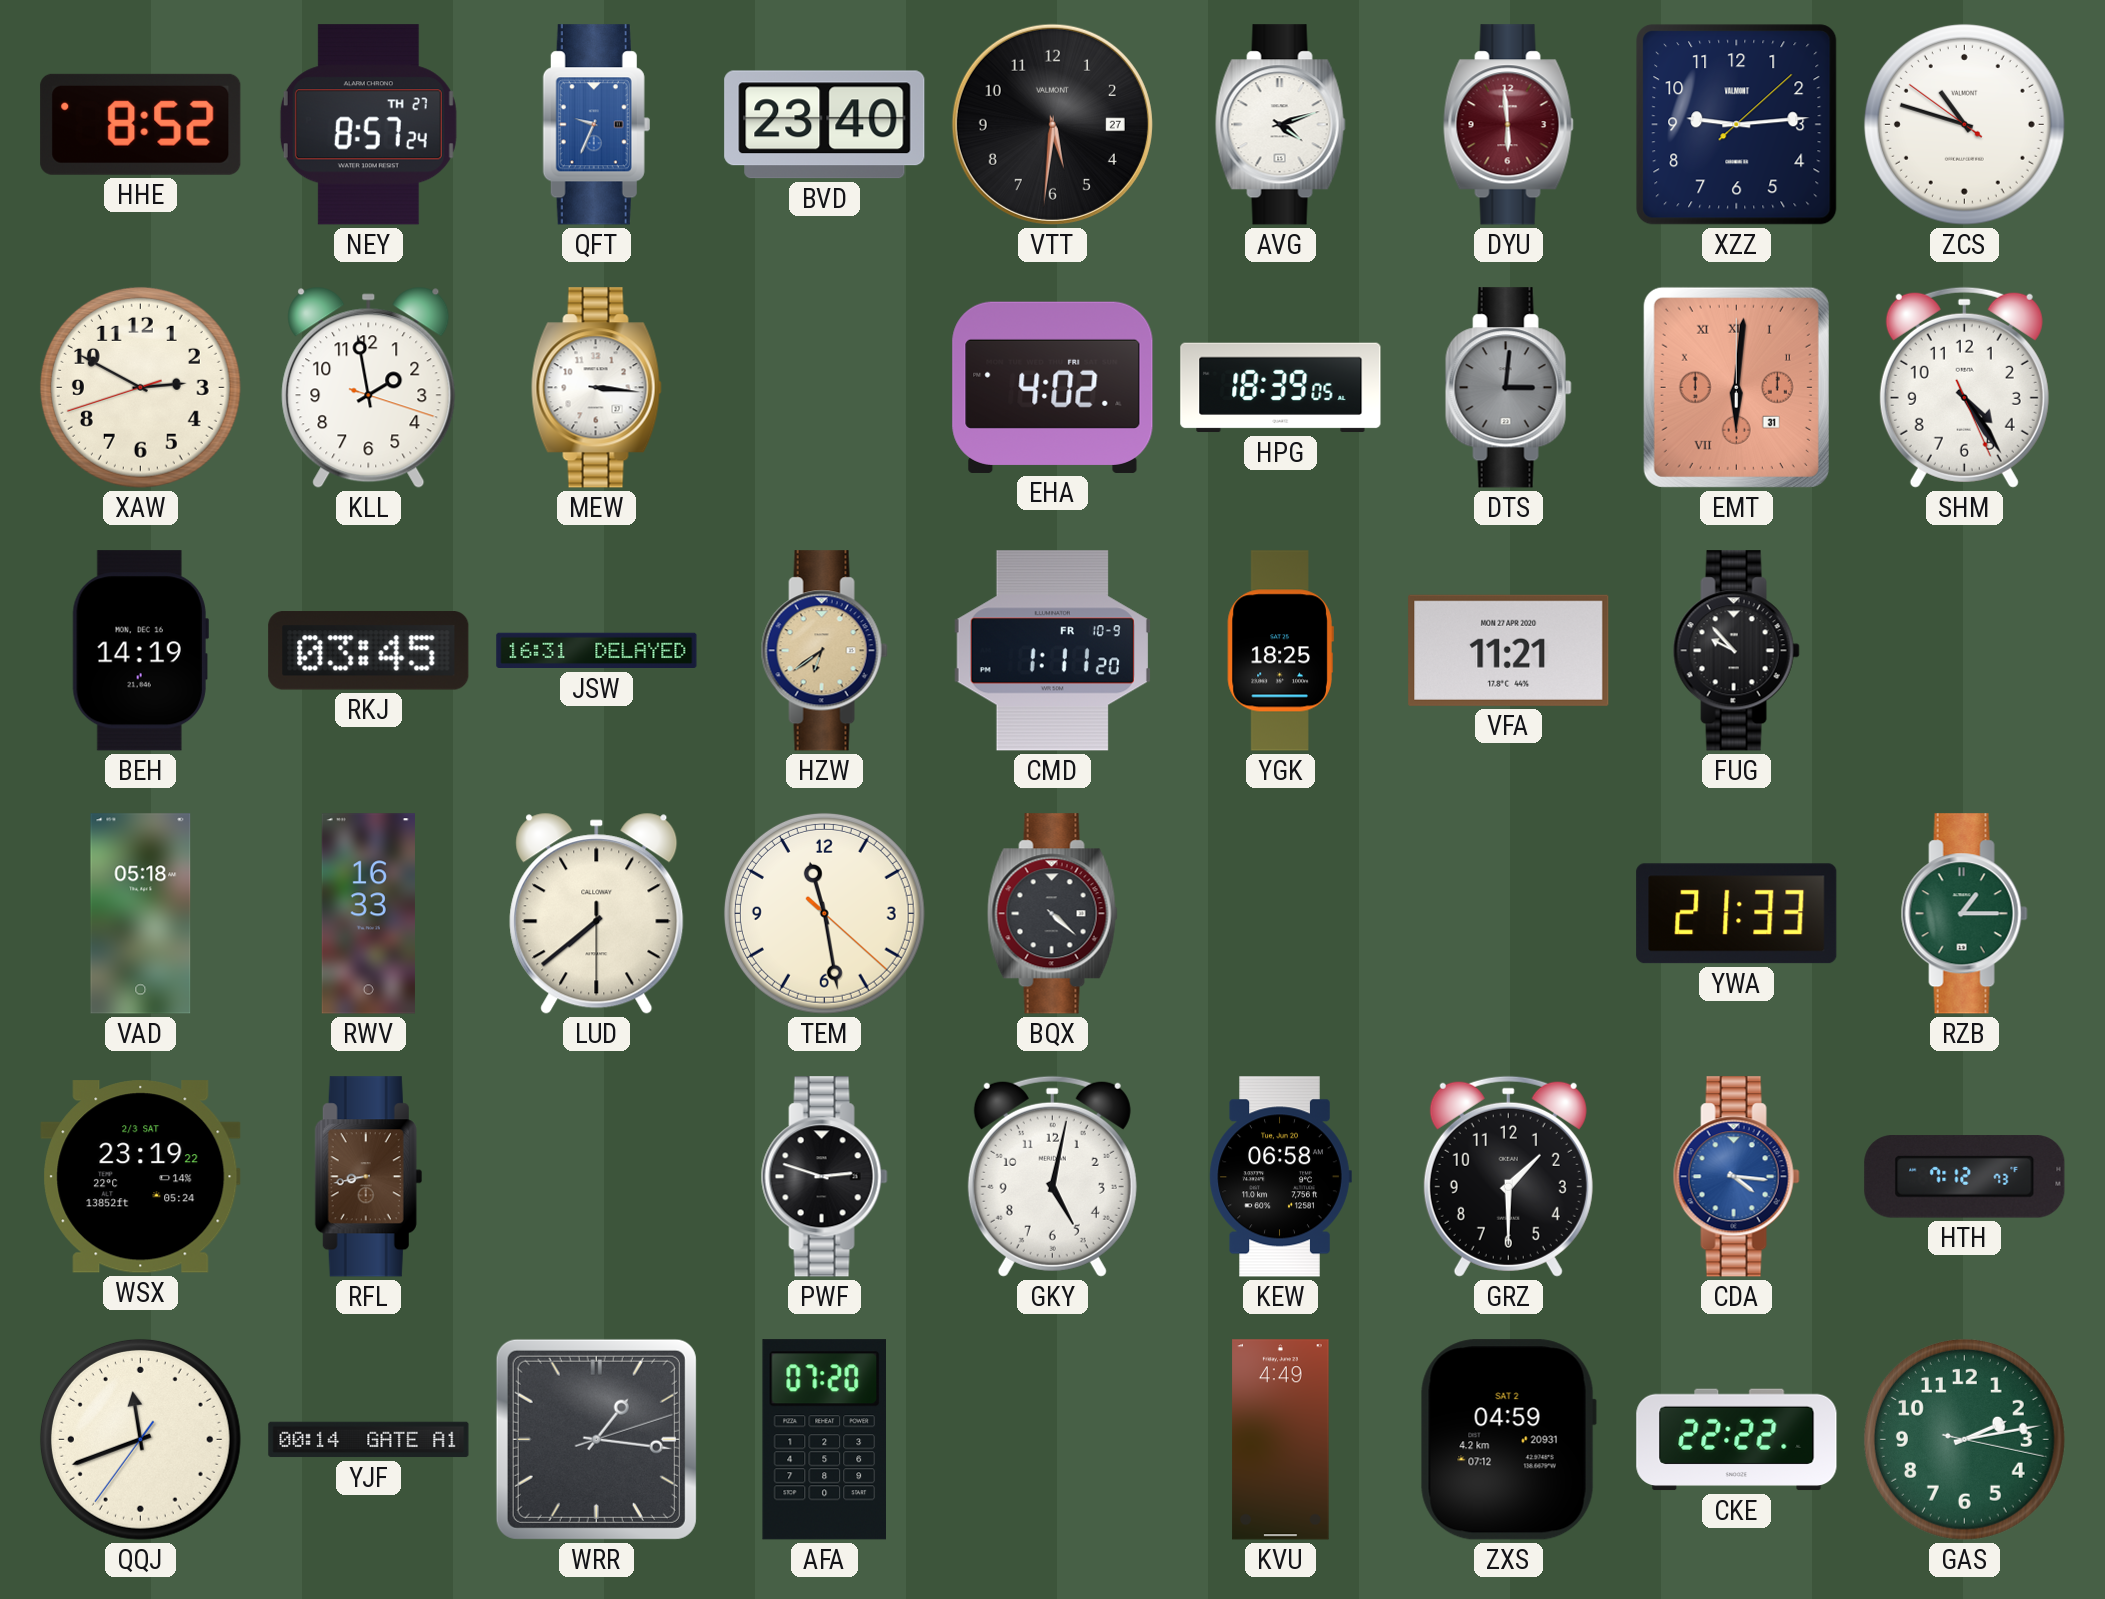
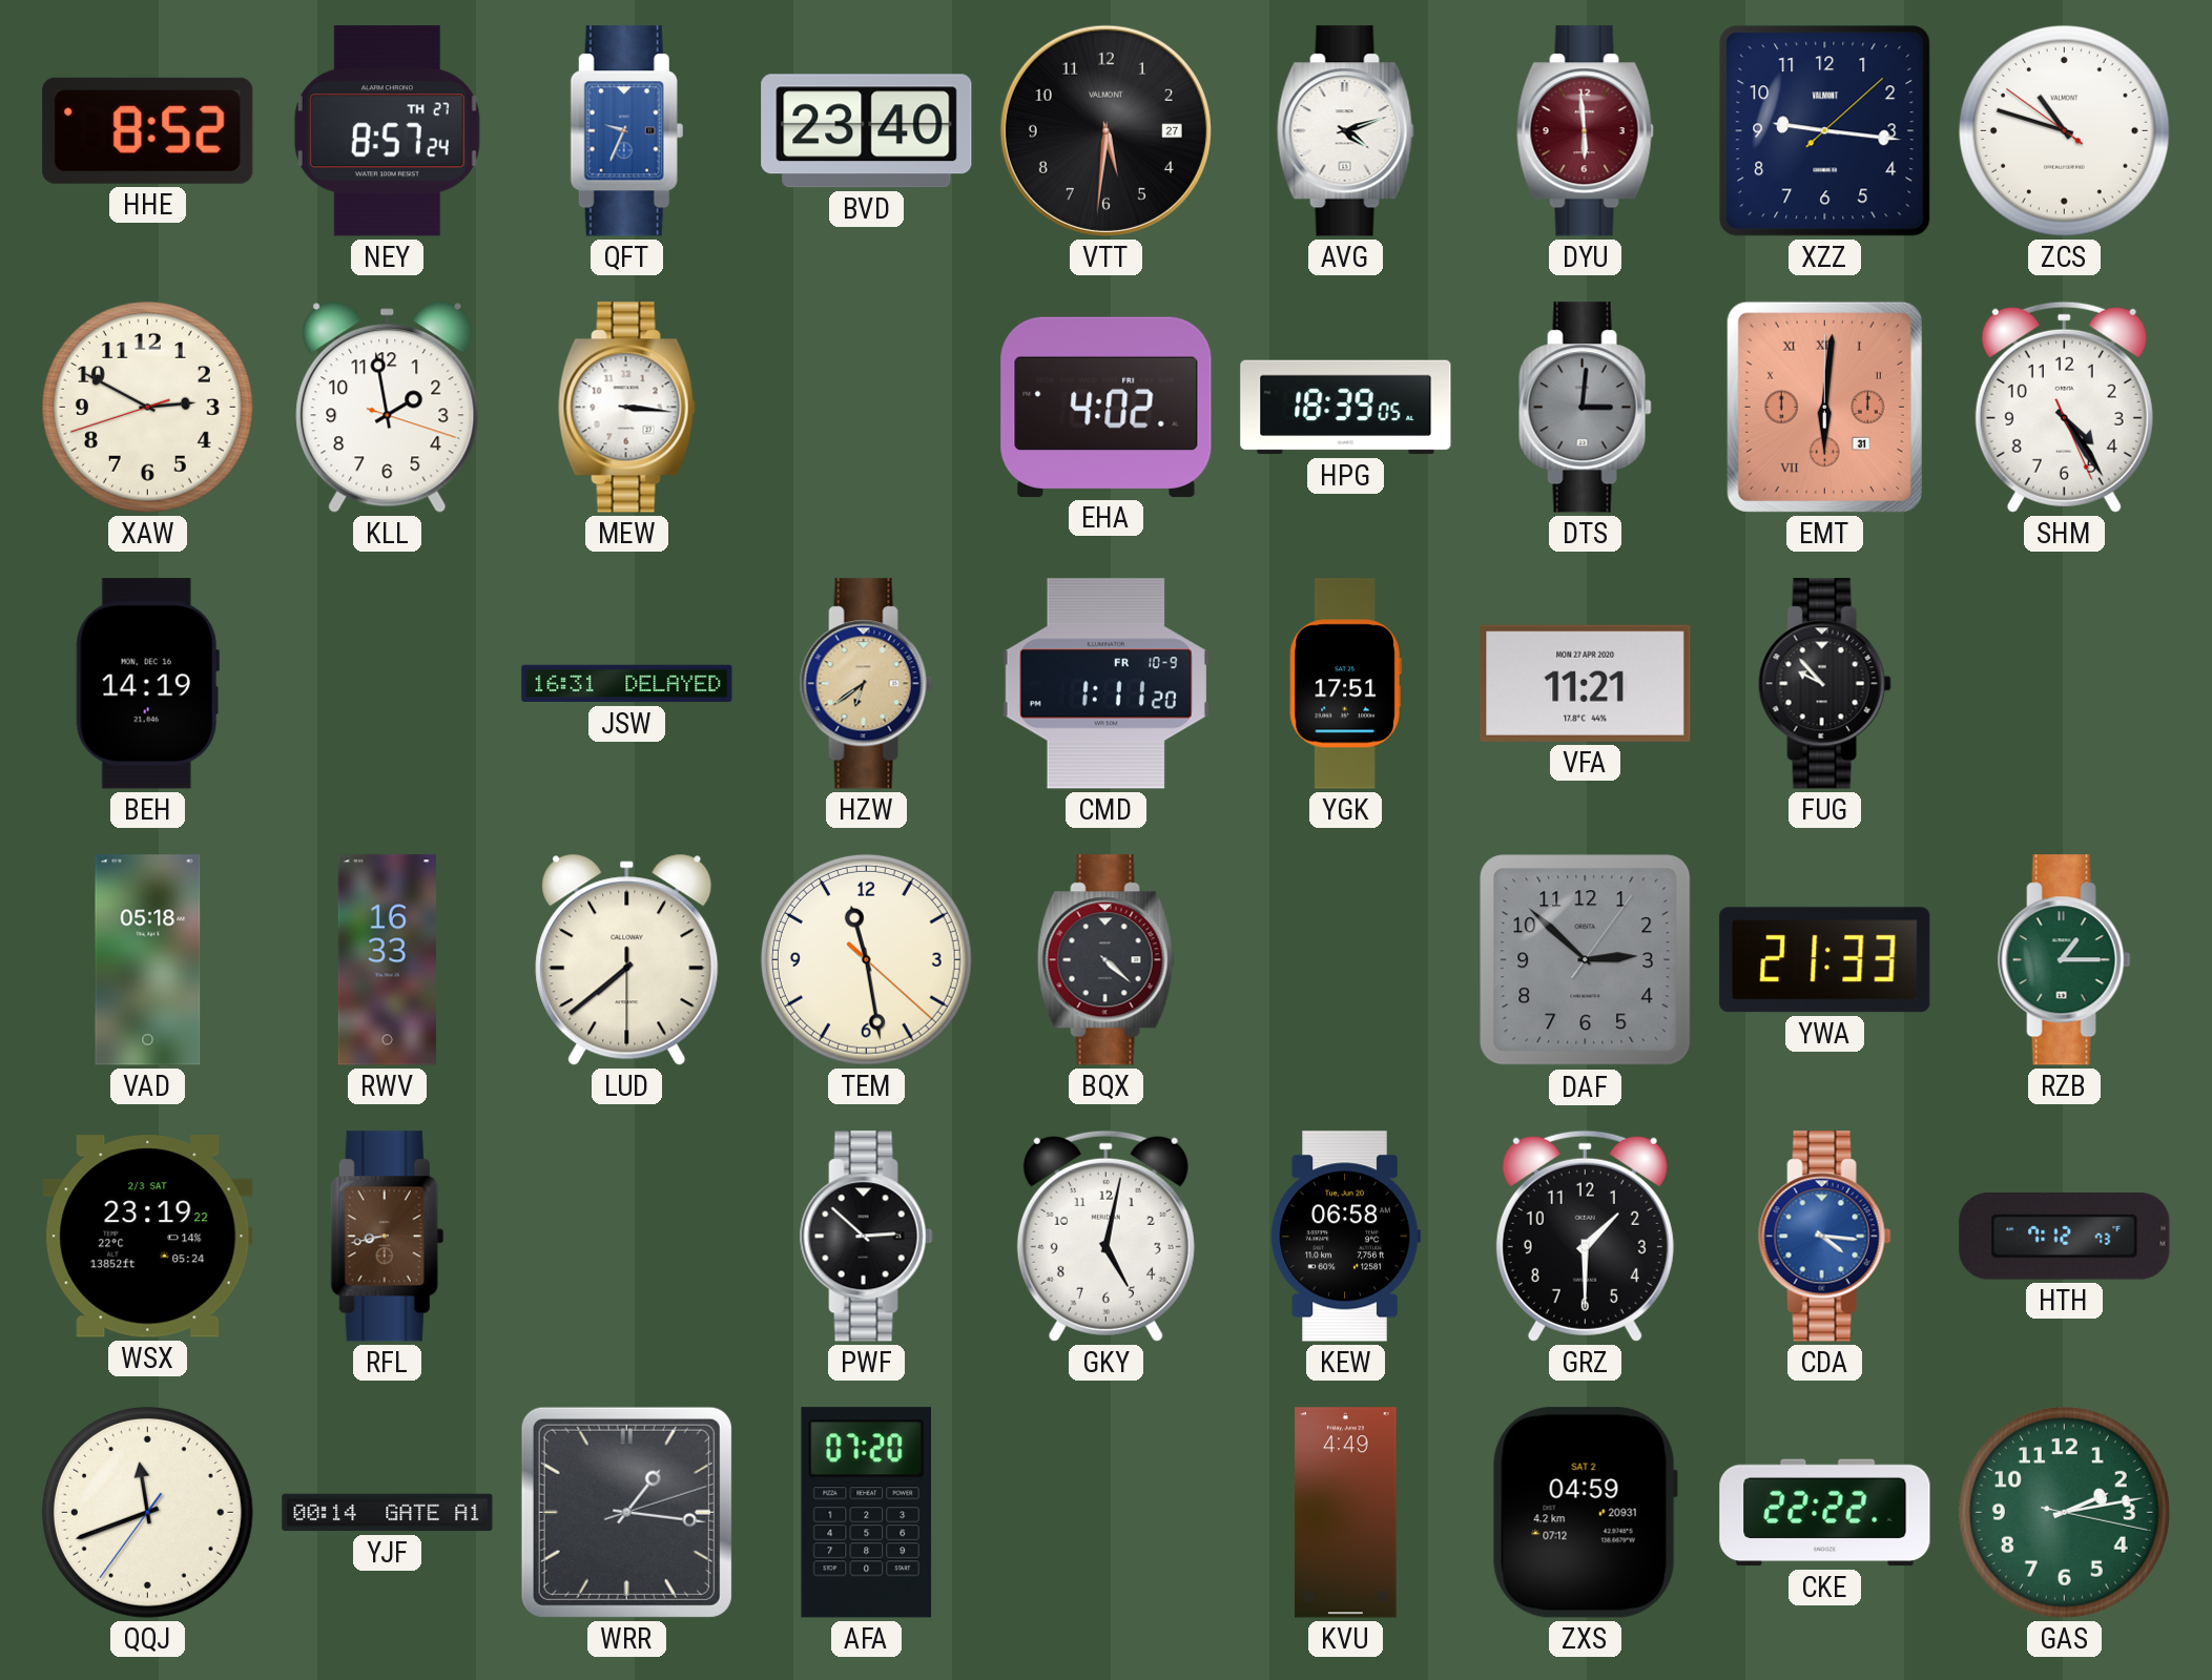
XZZ: 9:14 -> 9:16
RKJ: 03:45 -> none
YGK: 18:25 -> 17:51
DAF: none -> 2:52
PWF: 2:48 -> 2:52
